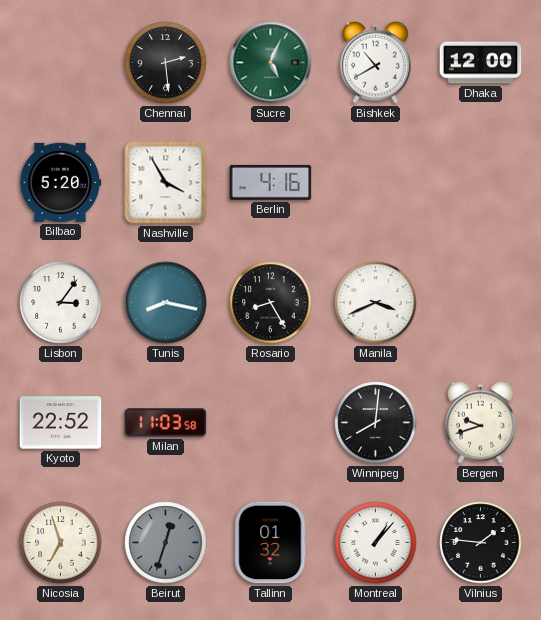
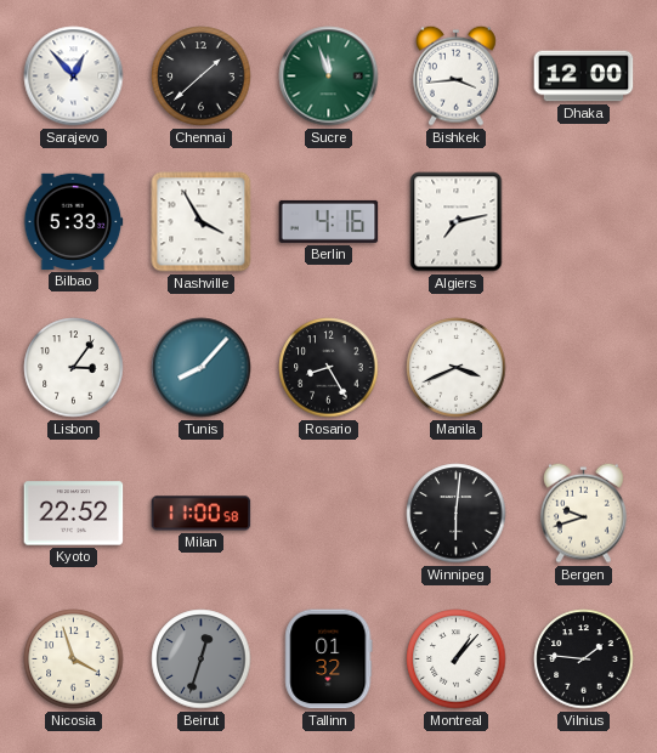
Sarajevo: none -> 12:53
Chennai: 2:29 -> 1:38
Sucre: 5:04 -> 11:57
Bishkek: 10:40 -> 3:44
Bilbao: 5:20 -> 5:33
Algiers: none -> 7:13
Tunis: 8:17 -> 8:07
Milan: 11:03 -> 11:00
Winnipeg: 8:01 -> 6:01
Nicosia: 6:57 -> 3:57
